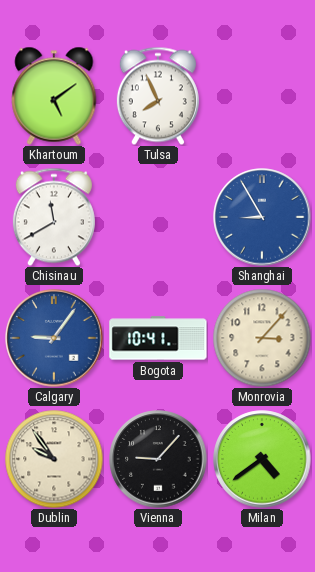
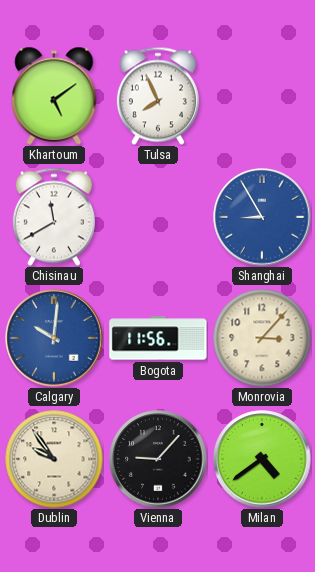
Calgary: 9:06 -> 10:01
Bogota: 10:41 -> 11:56
